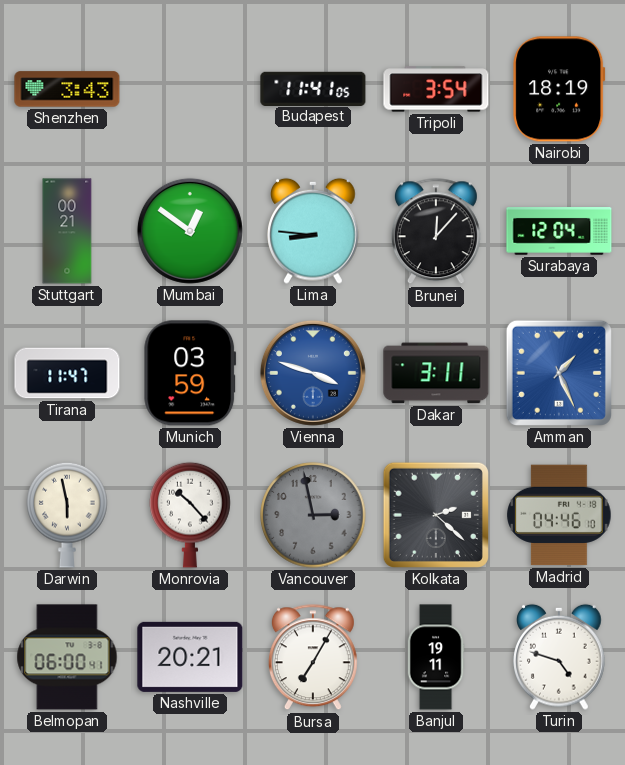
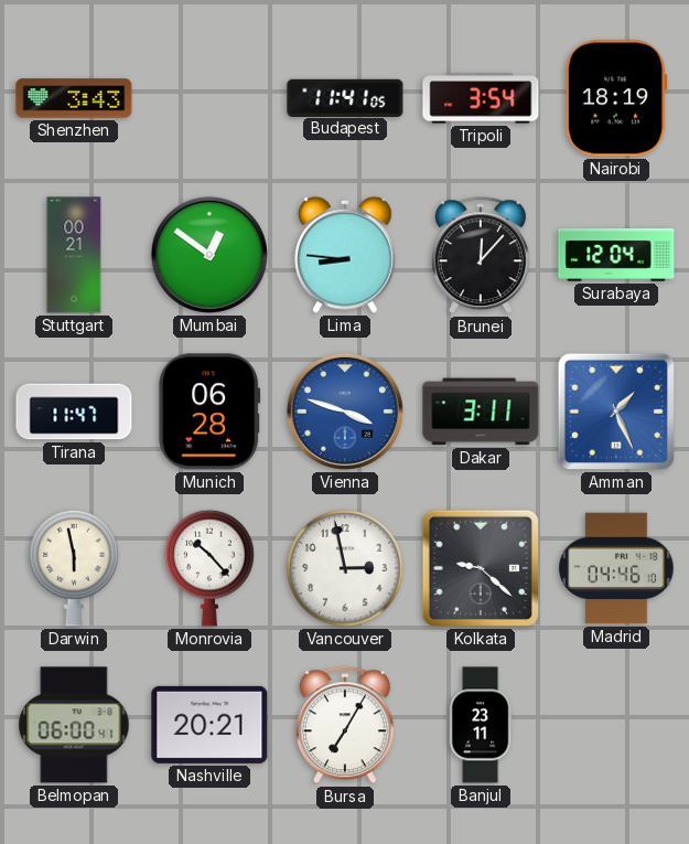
Munich: 03:59 -> 06:28
Vancouver dial: grey -> white
Kolkata: 2:22 -> 9:22
Banjul: 19:11 -> 23:11
Turin: 4:48 -> none
